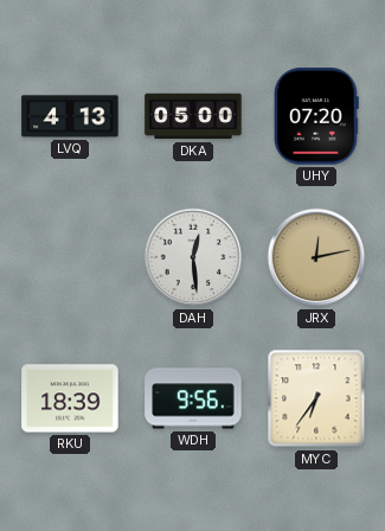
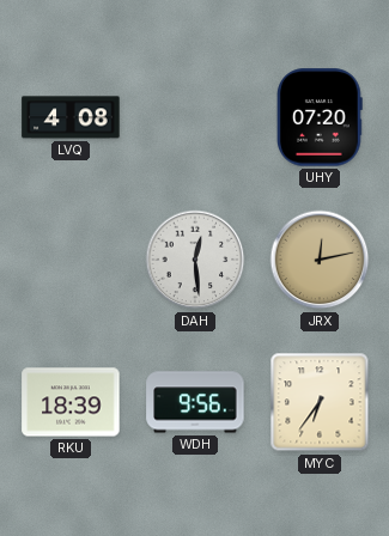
LVQ: 4:13 -> 4:08
DKA: 05:00 -> none
